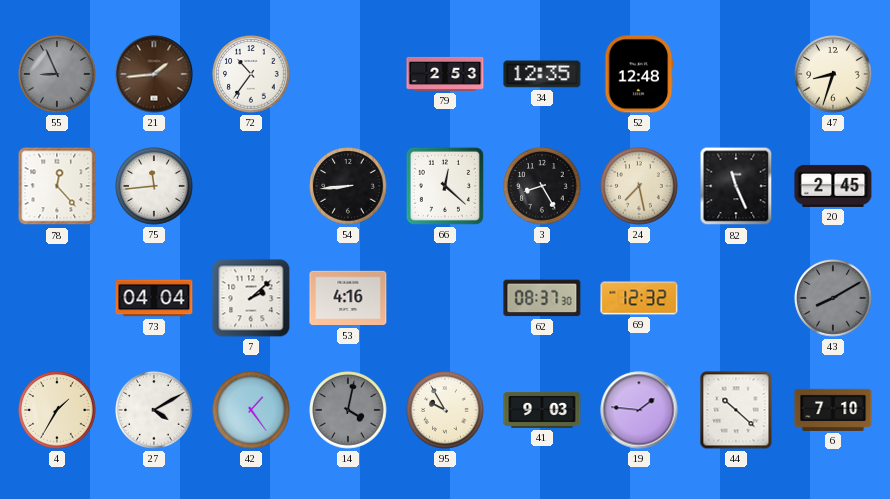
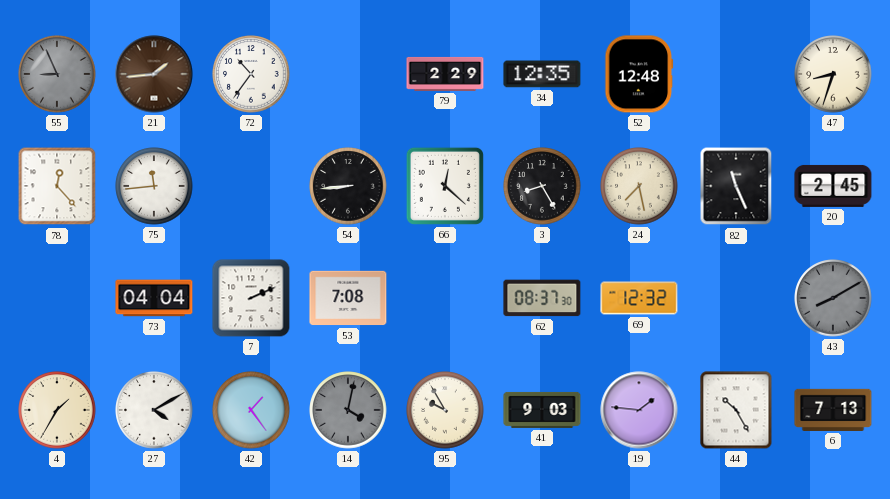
79: 2:53 -> 2:29
7: 2:08 -> 2:11
53: 4:16 -> 7:08
44: 10:22 -> 10:25
6: 7:10 -> 7:13
